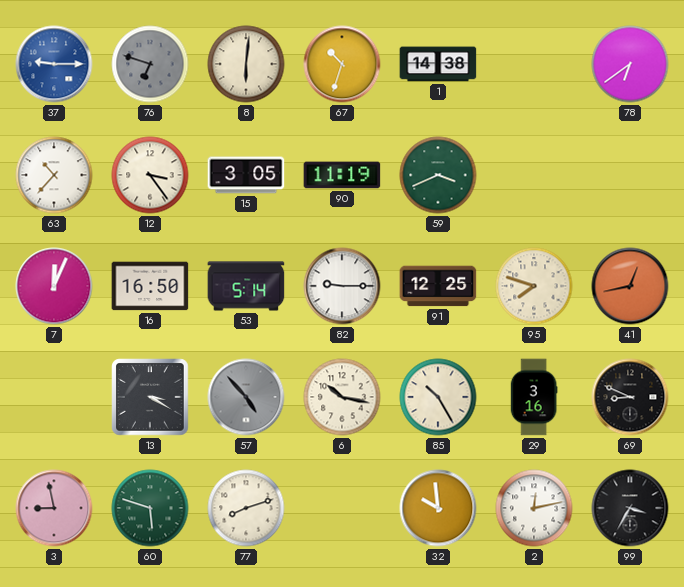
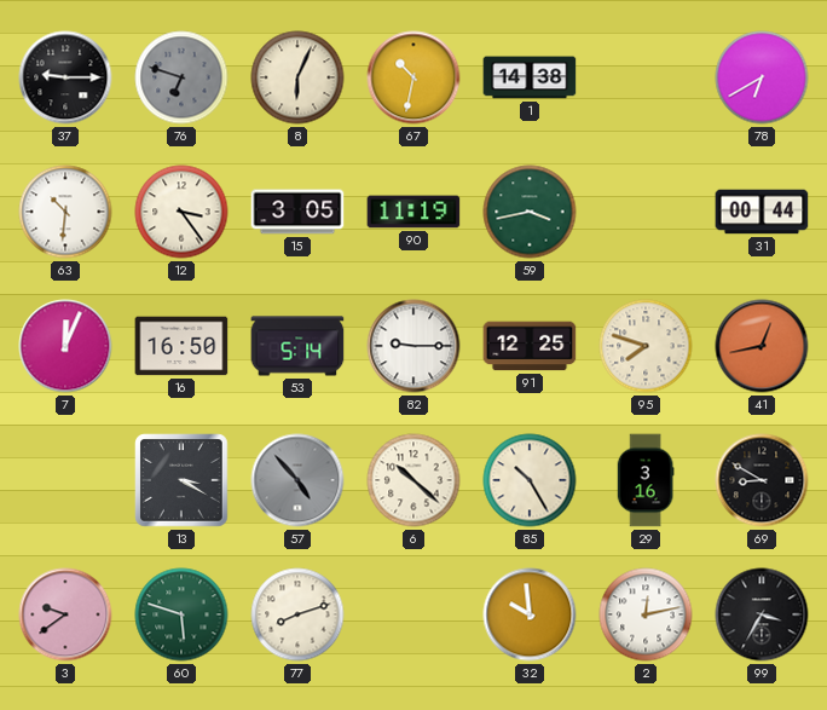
37 dial: blue -> black
8: 6:01 -> 6:04
67: 10:33 -> 10:32
78: 6:39 -> 6:40
63: 10:37 -> 10:31
59: 3:41 -> 3:43
31: none -> 00:44
6: 10:17 -> 10:22
69: 8:49 -> 8:50
3: 8:58 -> 9:39
